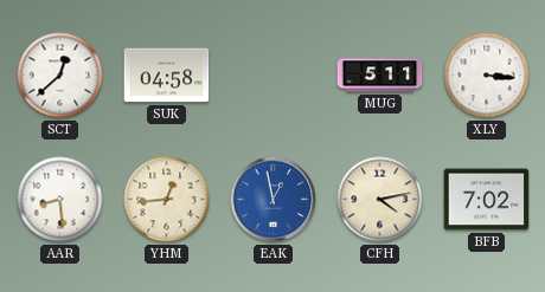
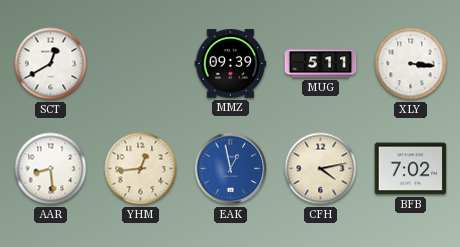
SCT: 12:38 -> 12:40
SUK: 04:58 -> none
MMZ: none -> 09:39
